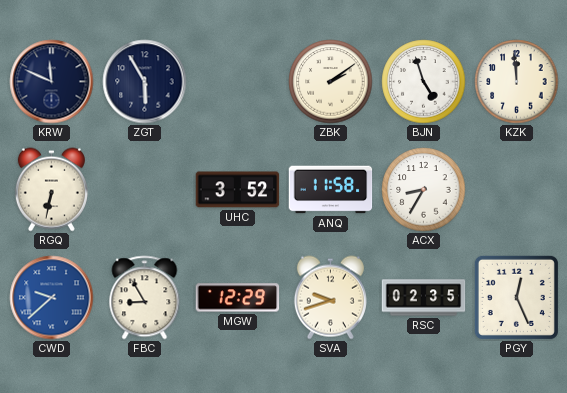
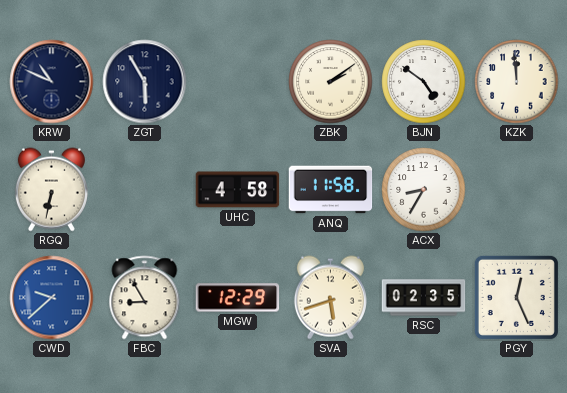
KRW: 11:49 -> 10:49
BJN: 4:57 -> 4:51
UHC: 3:52 -> 4:58
SVA: 9:42 -> 5:42
